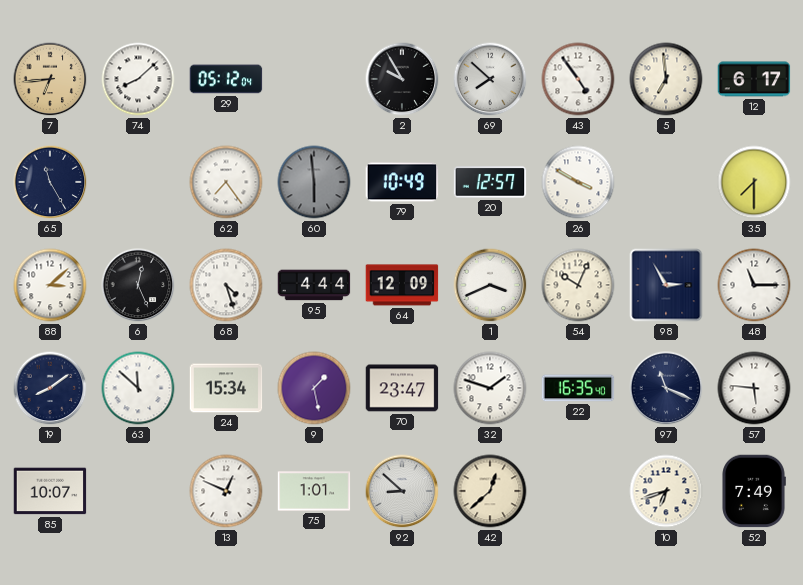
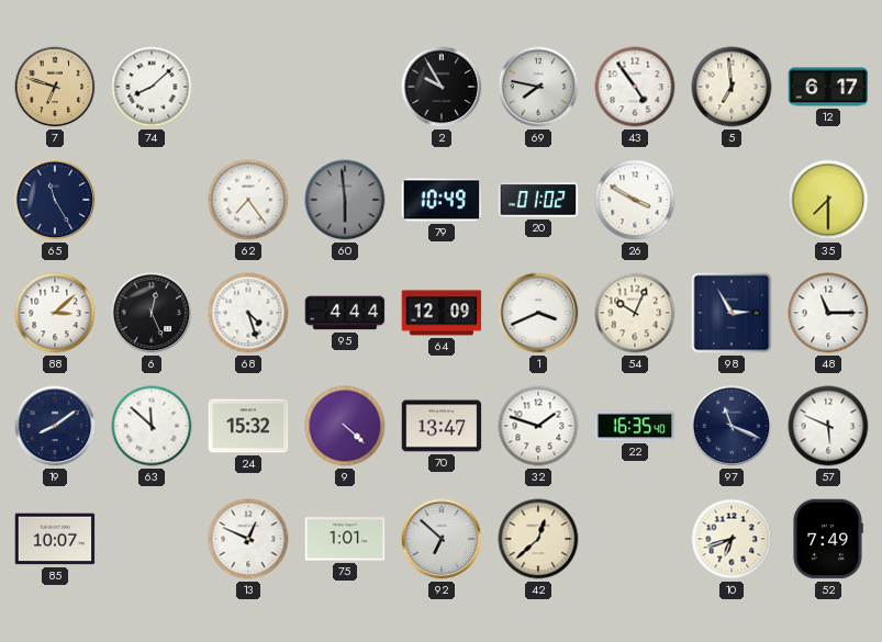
7: 6:44 -> 6:48
29: 05:12 -> none
69: 7:52 -> 7:47
20: 12:57 -> 01:02
24: 15:34 -> 15:32
9: 1:28 -> 4:22
70: 23:47 -> 13:47
57: 5:46 -> 5:49
92: 8:52 -> 6:52
